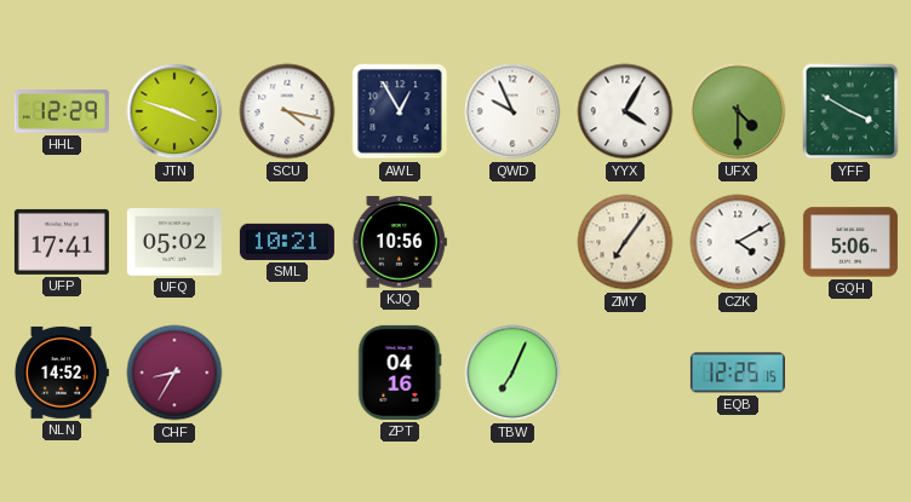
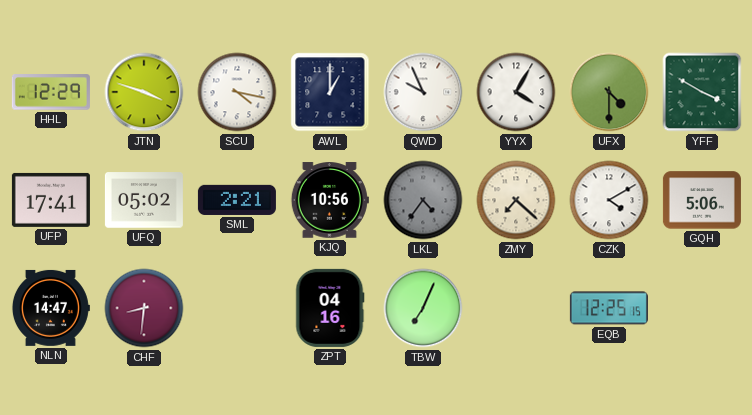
AWL: 12:55 -> 1:00
SML: 10:21 -> 2:21
LKL: none -> 4:36
ZMY: 7:06 -> 7:22
NLN: 14:52 -> 14:47
CHF: 8:35 -> 8:31
